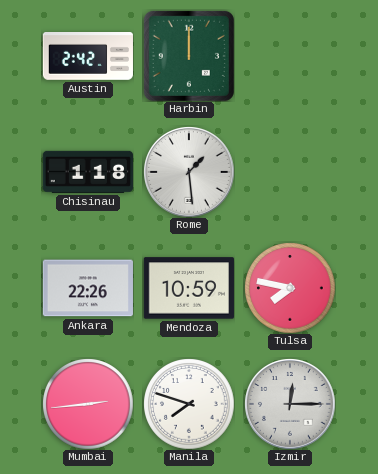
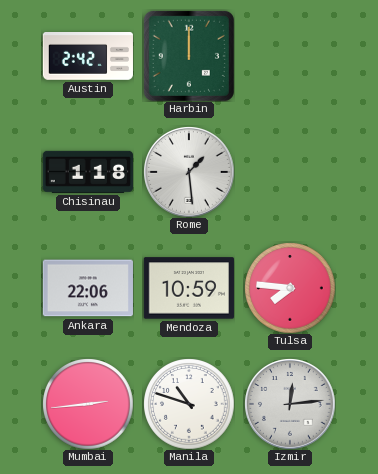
Ankara: 22:26 -> 22:06
Tulsa: 7:47 -> 7:46
Manila: 7:48 -> 10:48
Izmir: 12:15 -> 12:14
